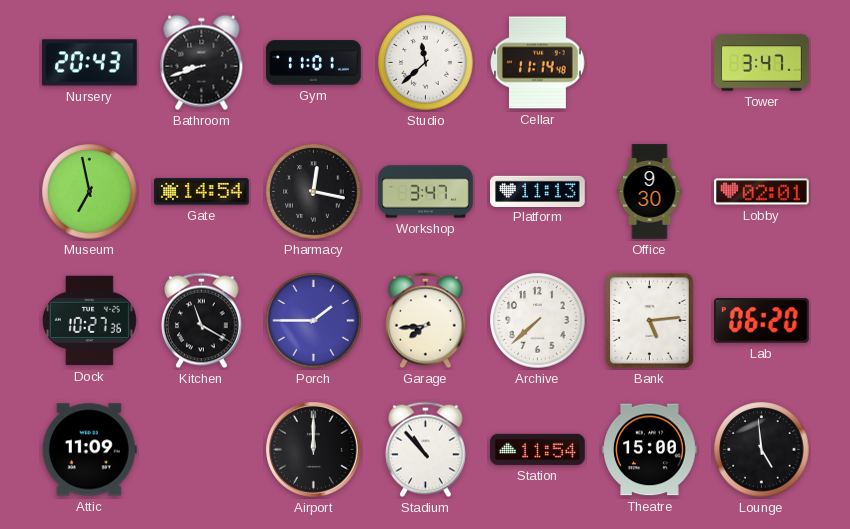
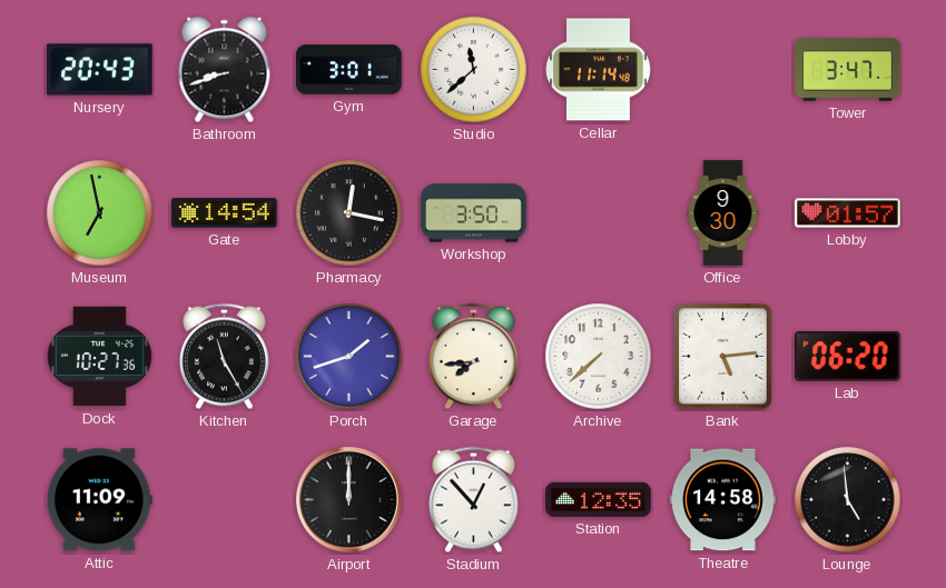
Gym: 11:01 -> 3:01
Workshop: 3:47 -> 3:50
Platform: 11:13 -> none
Lobby: 02:01 -> 01:57
Kitchen: 11:20 -> 11:25
Porch: 1:45 -> 1:42
Stadium: 10:53 -> 12:53
Station: 11:54 -> 12:35
Theatre: 15:00 -> 14:58
